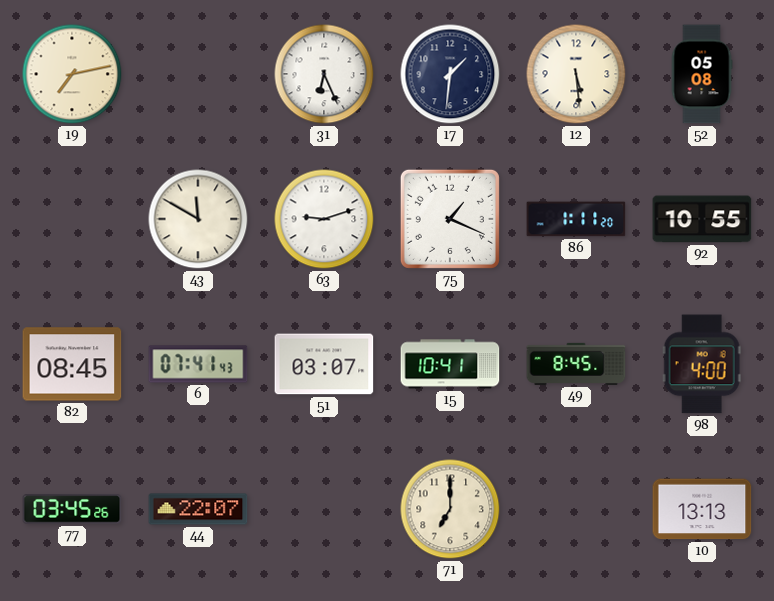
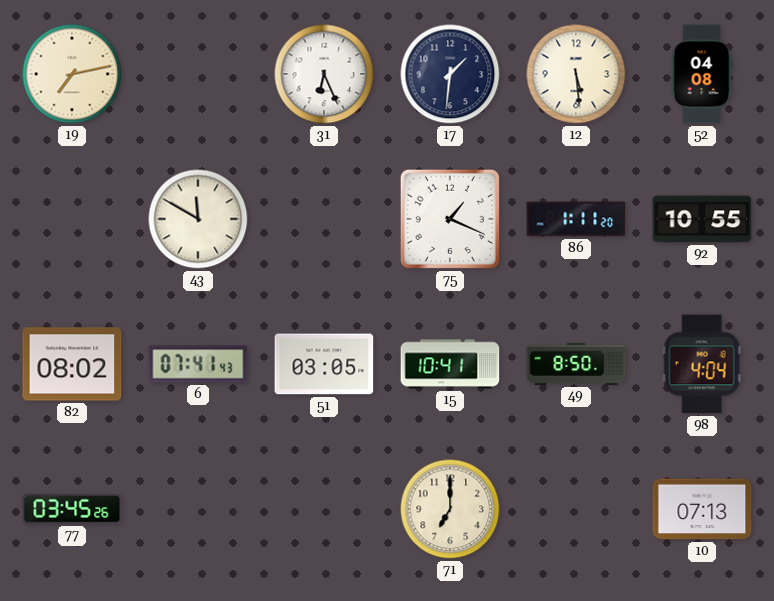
52: 05:08 -> 04:08
63: 9:12 -> none
82: 08:45 -> 08:02
51: 03:07 -> 03:05
49: 8:45 -> 8:50
98: 4:00 -> 4:04
44: 22:07 -> none
10: 13:13 -> 07:13
